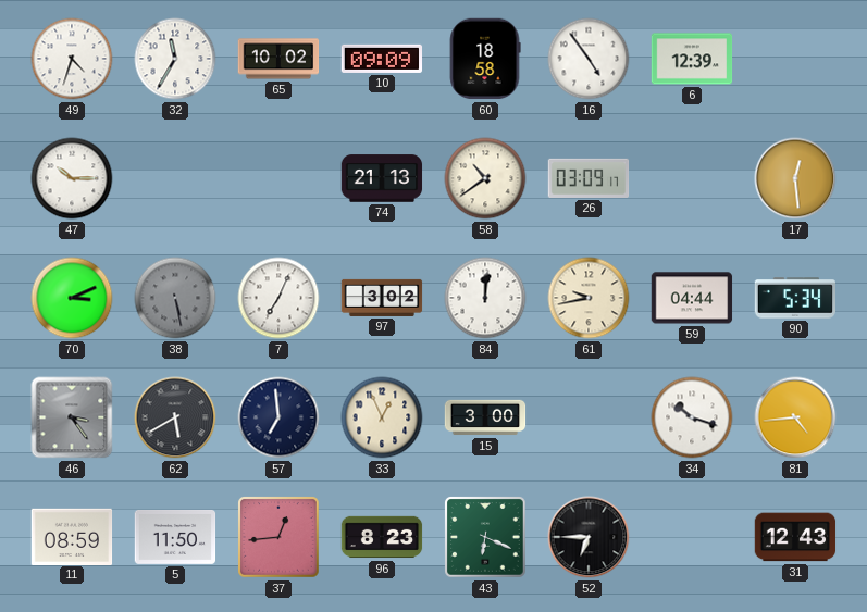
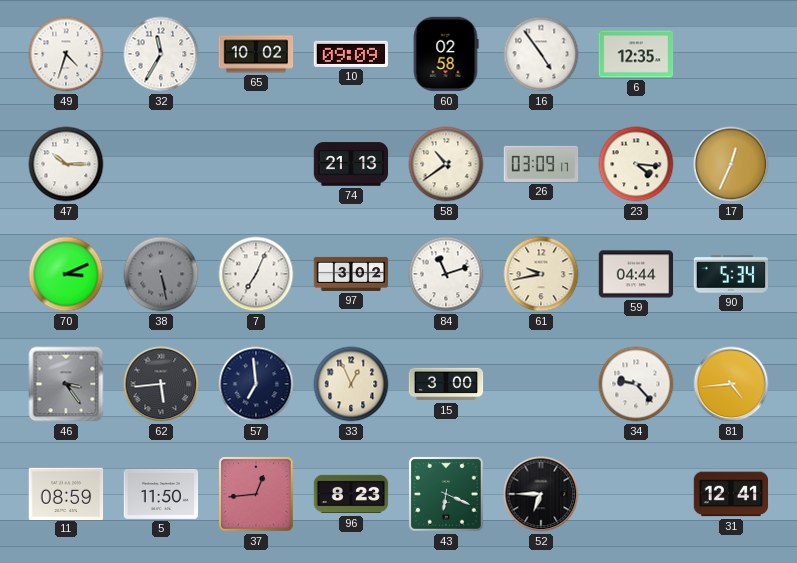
60: 18:58 -> 02:58
6: 12:39 -> 12:35
23: none -> 4:16
17: 12:29 -> 12:34
84: 12:01 -> 11:12
62: 5:40 -> 5:44
34: 10:18 -> 9:23
31: 12:43 -> 12:41
